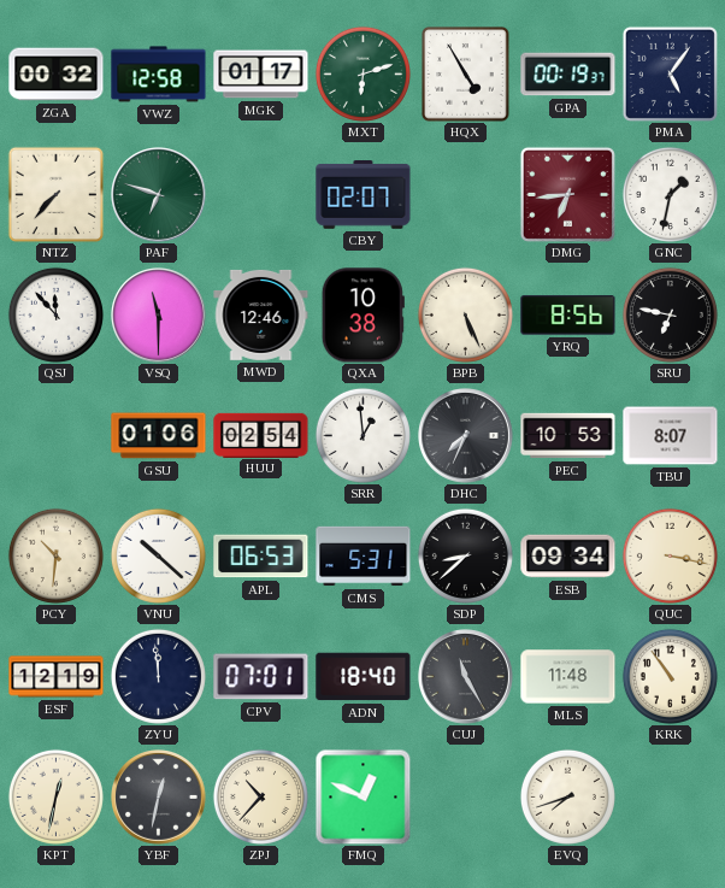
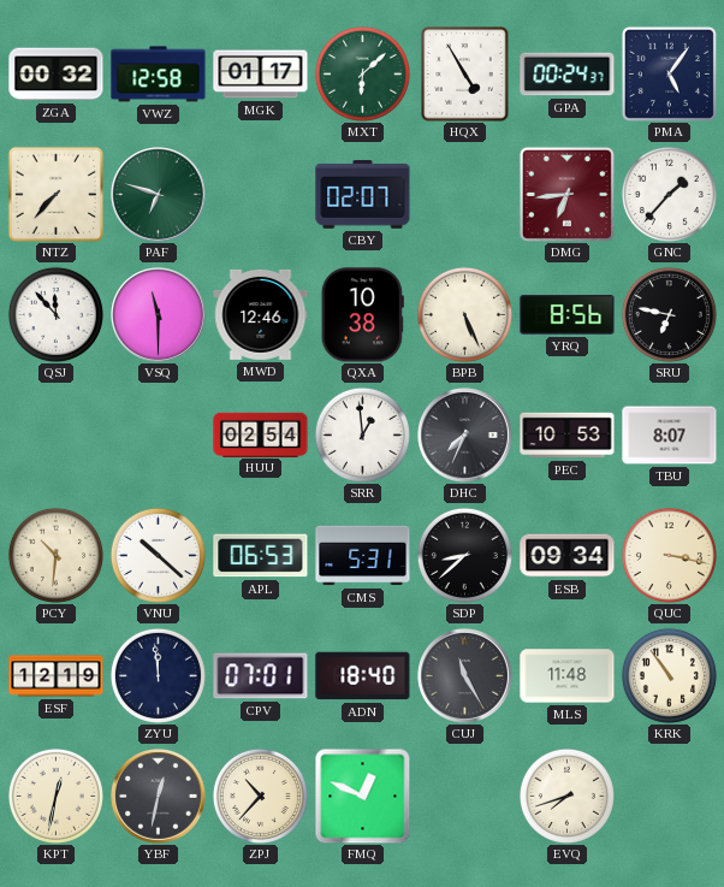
MXT: 6:12 -> 6:08
GPA: 00:19 -> 00:24
GNC: 1:32 -> 1:37
GSU: 01:06 -> none
